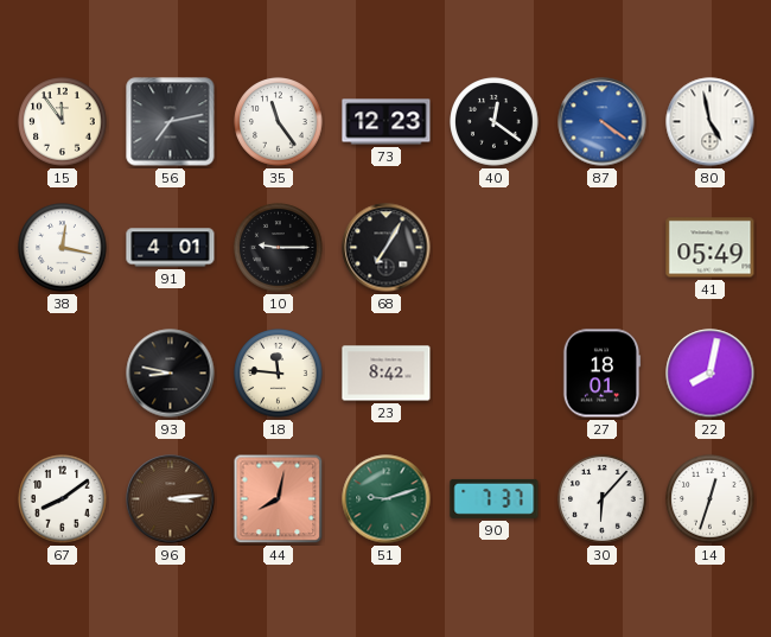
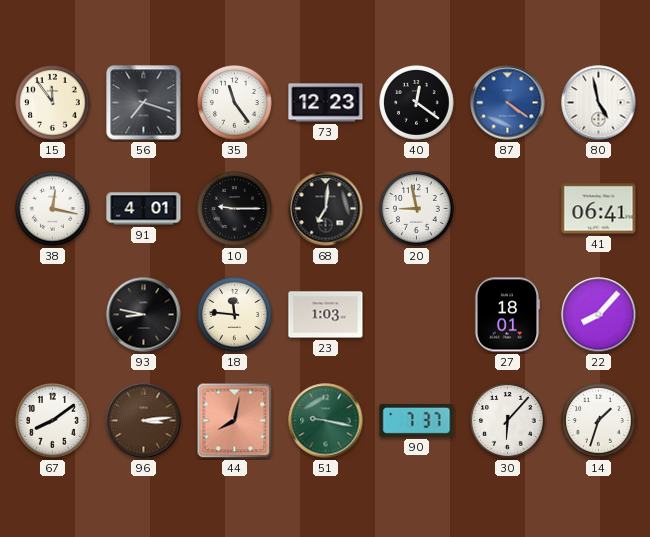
56: 7:13 -> 7:18
68: 7:05 -> 7:01
20: none -> 8:58
41: 05:49 -> 06:41
23: 8:42 -> 1:03
22: 8:02 -> 8:07
51: 9:12 -> 9:17
14: 12:33 -> 1:33
